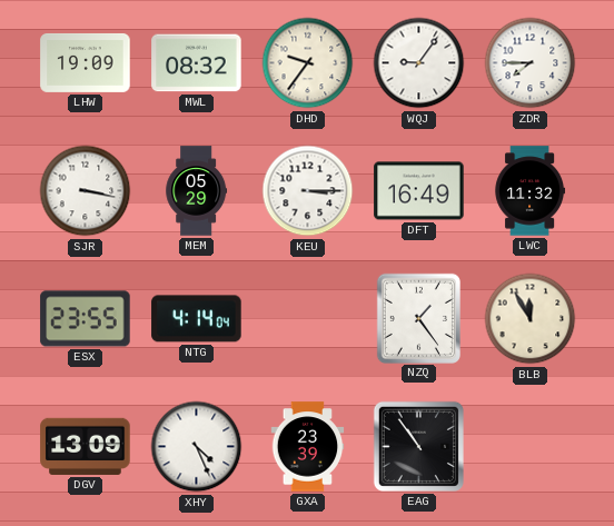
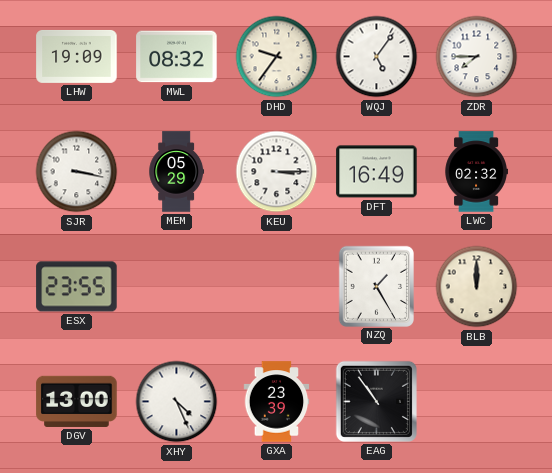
WQJ: 9:06 -> 5:06
LWC: 11:32 -> 02:32
NTG: 4:14 -> none
NZQ: 1:24 -> 1:25
BLB: 11:55 -> 12:00
DGV: 13:09 -> 13:00
